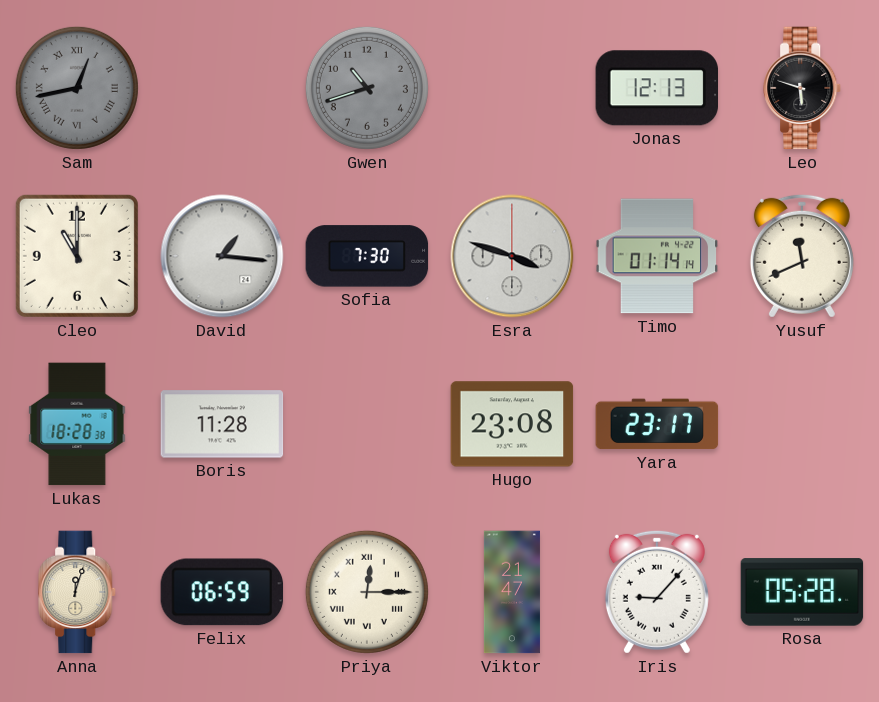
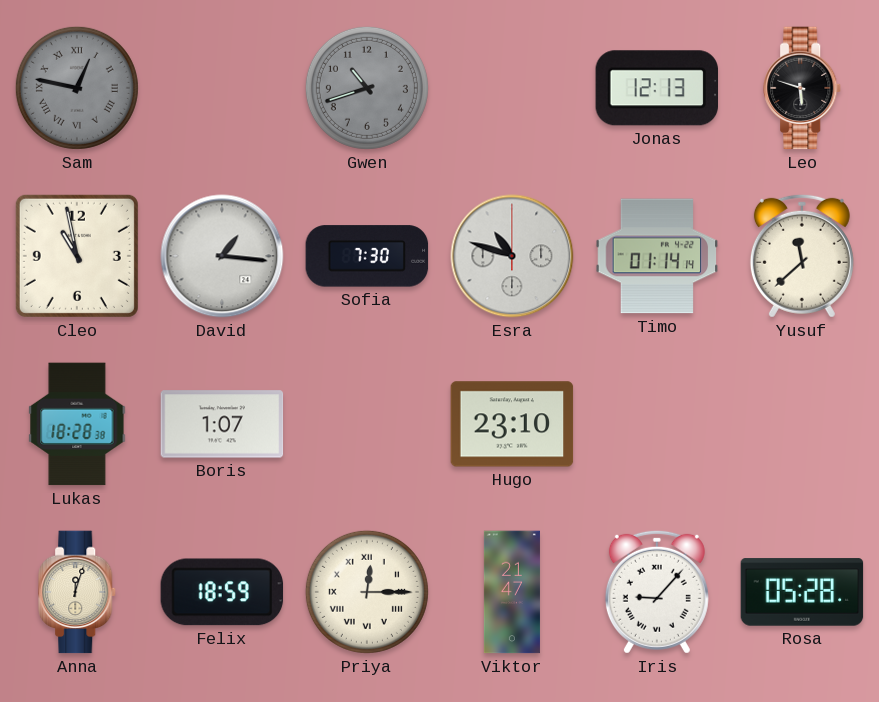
Sam: 12:43 -> 12:47
Cleo: 11:00 -> 10:58
Esra: 3:48 -> 10:48
Yusuf: 11:41 -> 11:38
Boris: 11:28 -> 1:07
Hugo: 23:08 -> 23:10
Yara: 23:17 -> none
Felix: 06:59 -> 18:59
